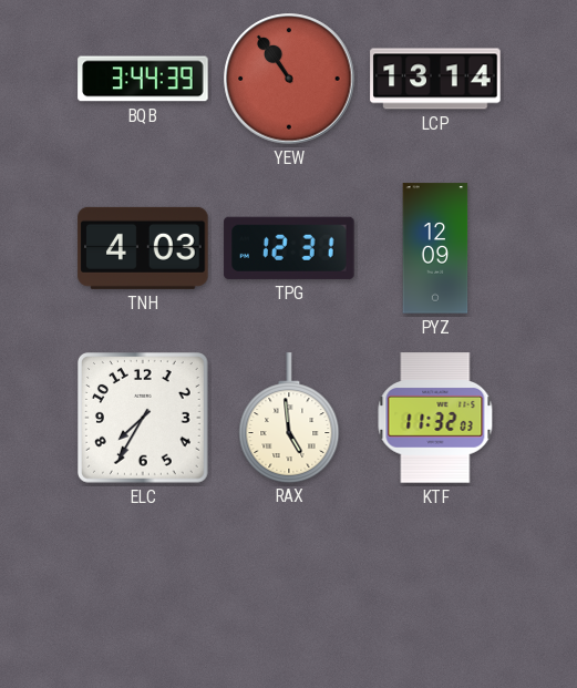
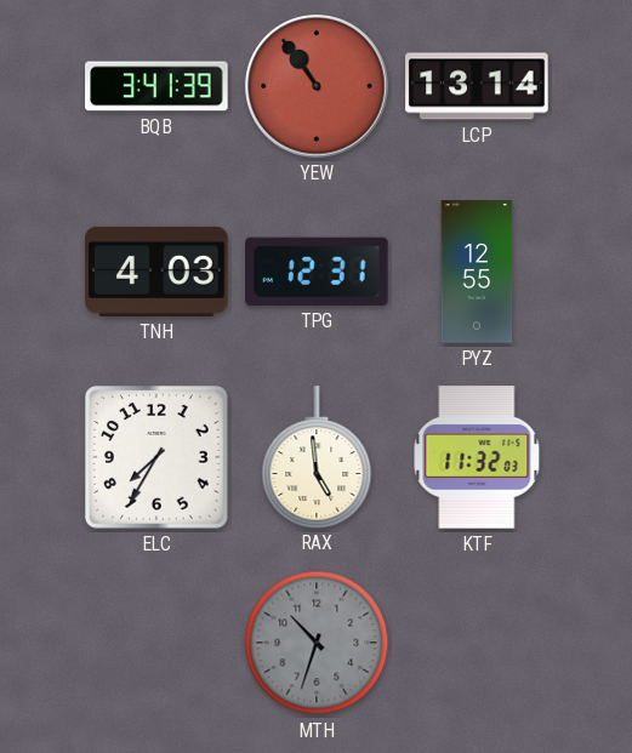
BQB: 3:44 -> 3:41
PYZ: 12:09 -> 12:55
MTH: none -> 10:33
